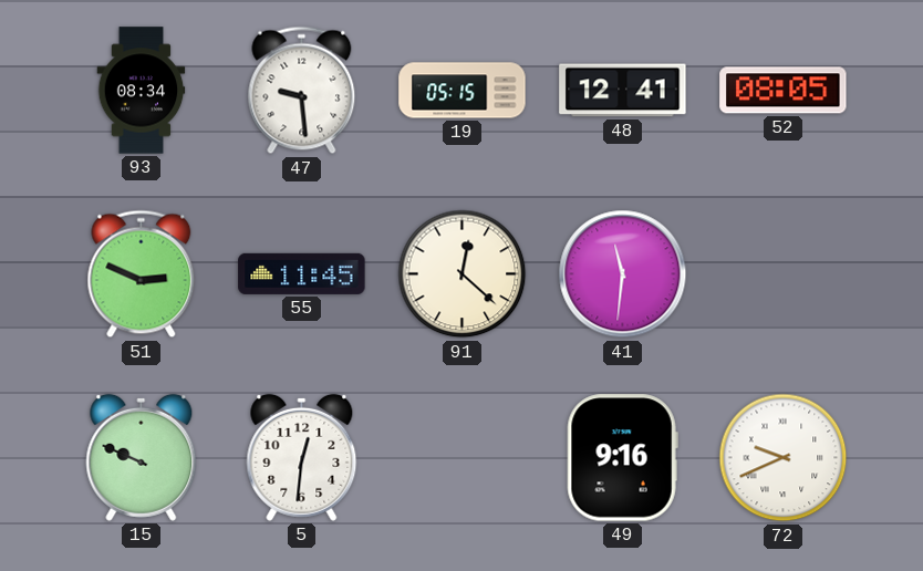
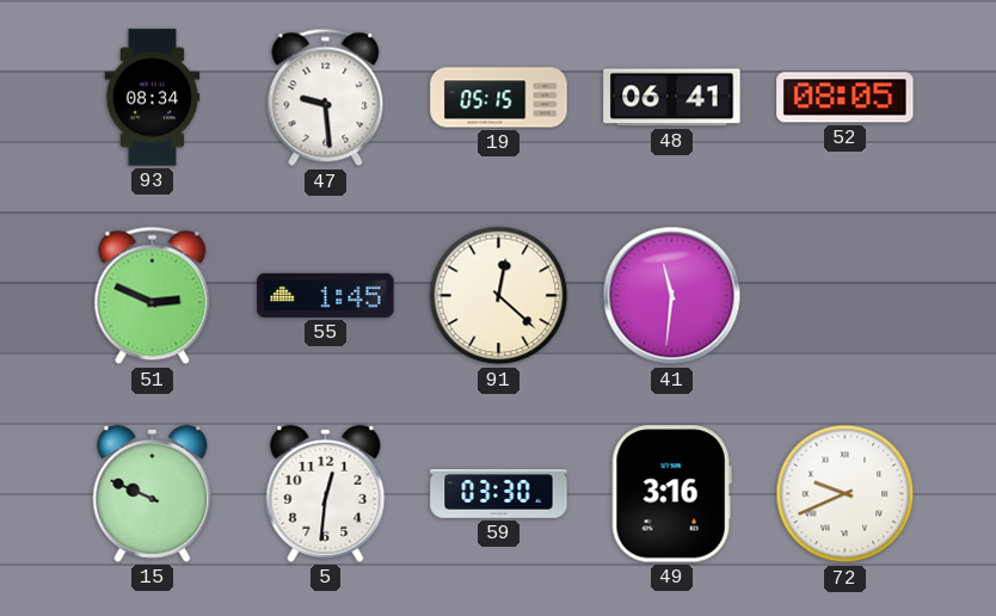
48: 12:41 -> 06:41
55: 11:45 -> 1:45
59: none -> 03:30
49: 9:16 -> 3:16
